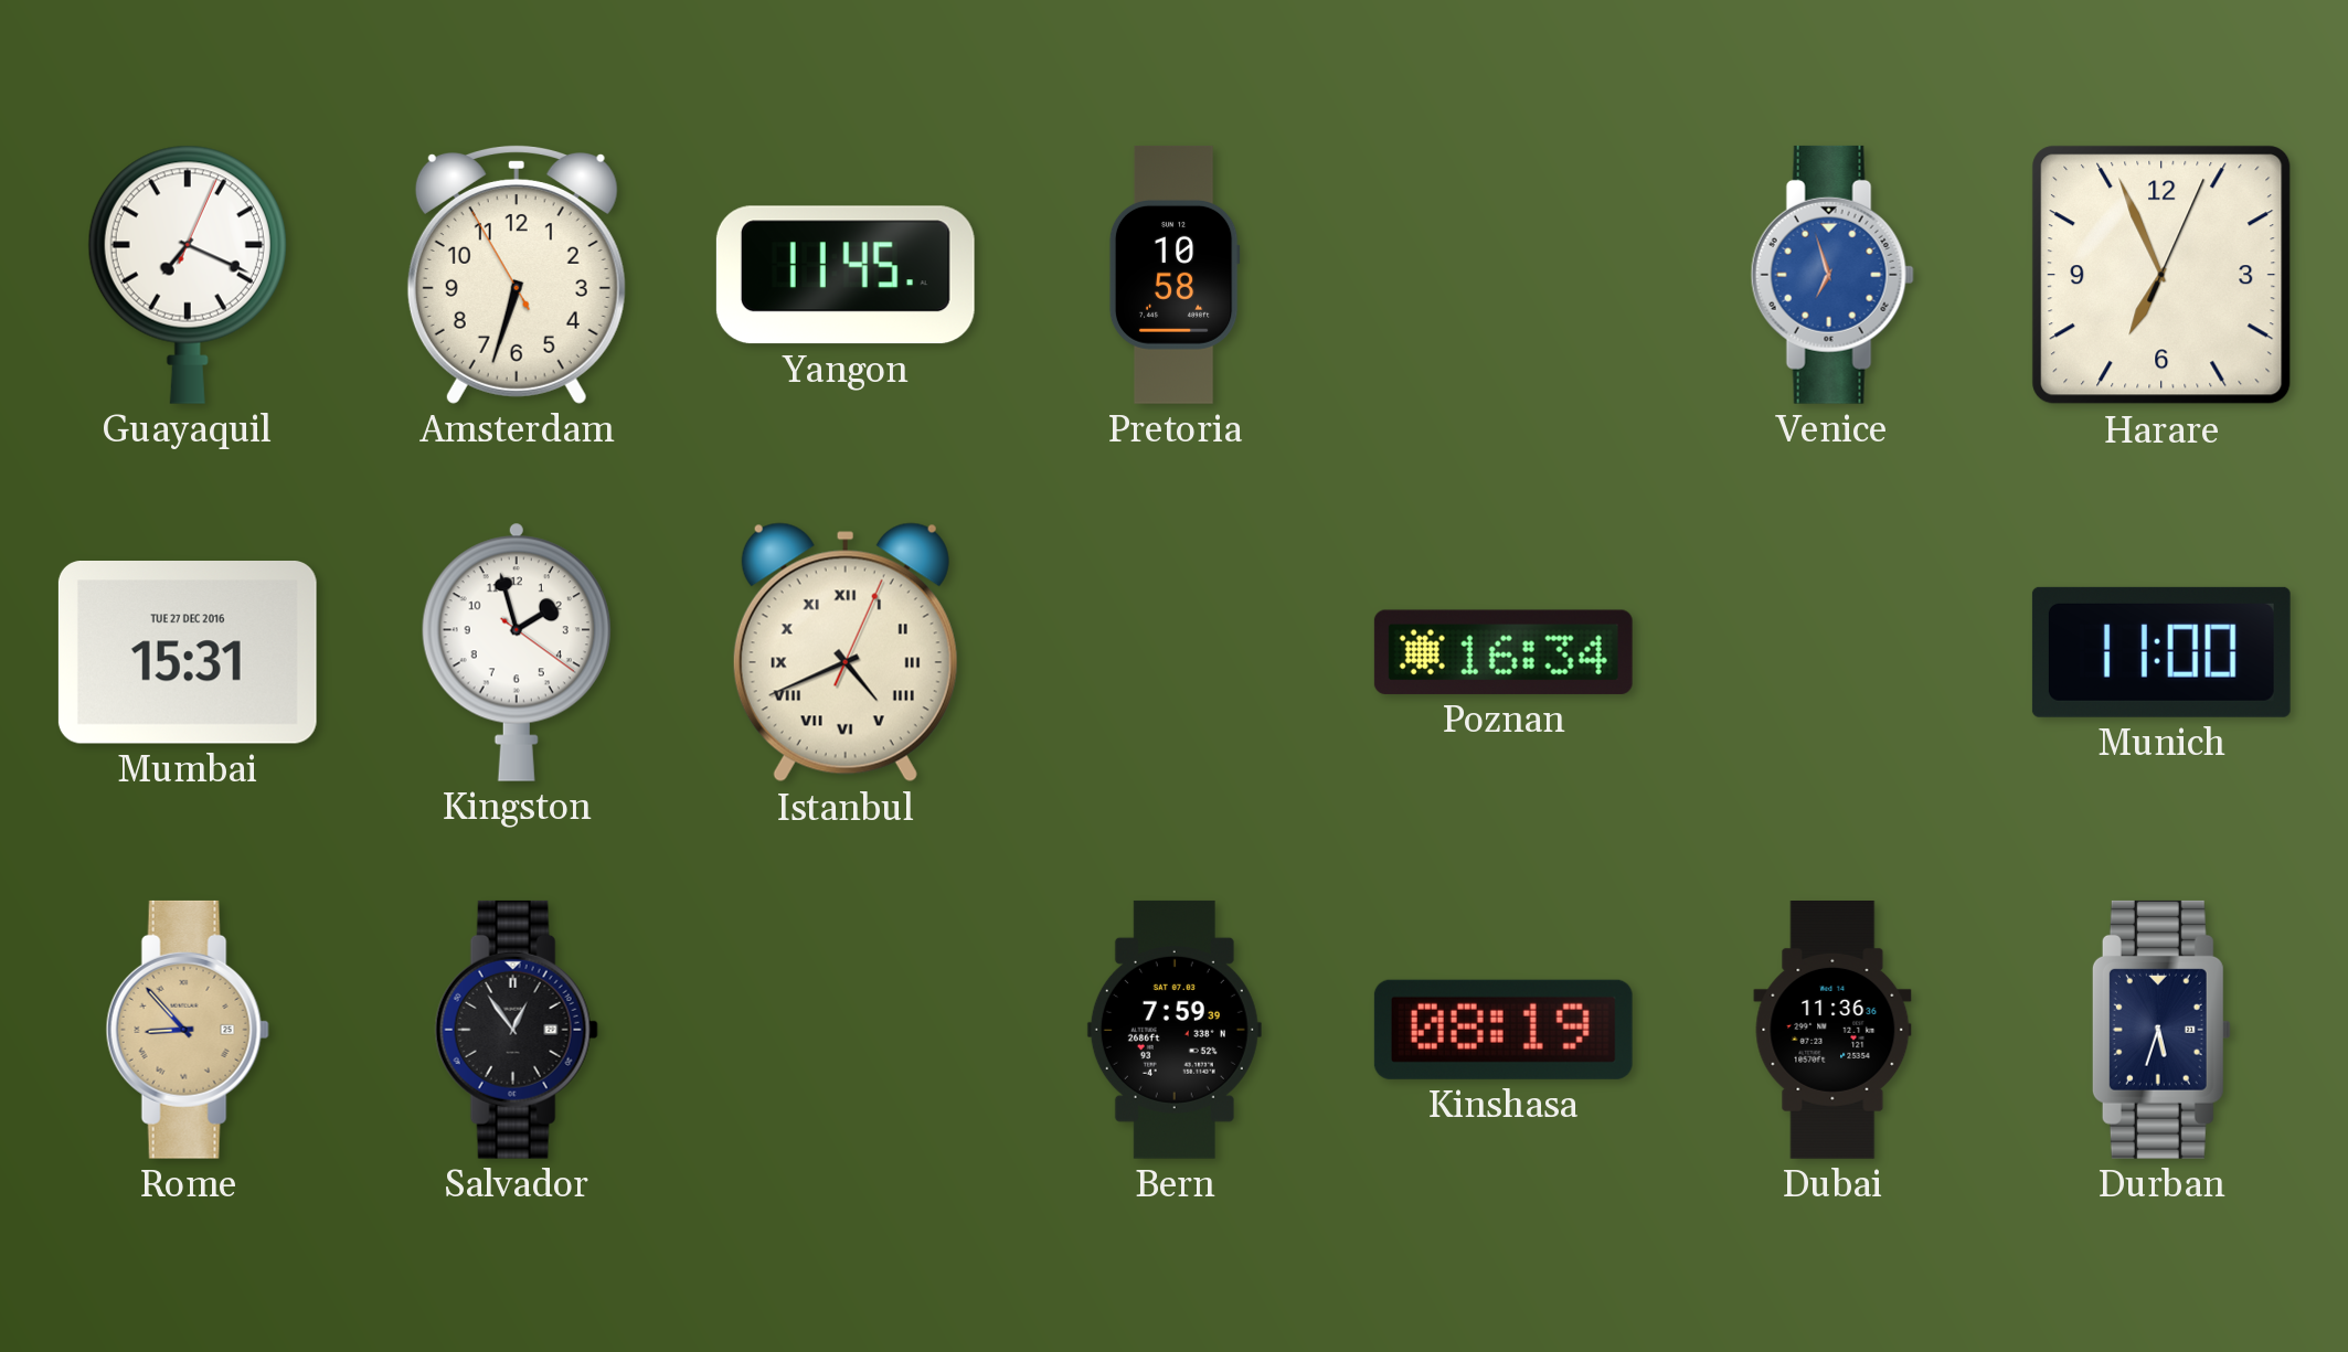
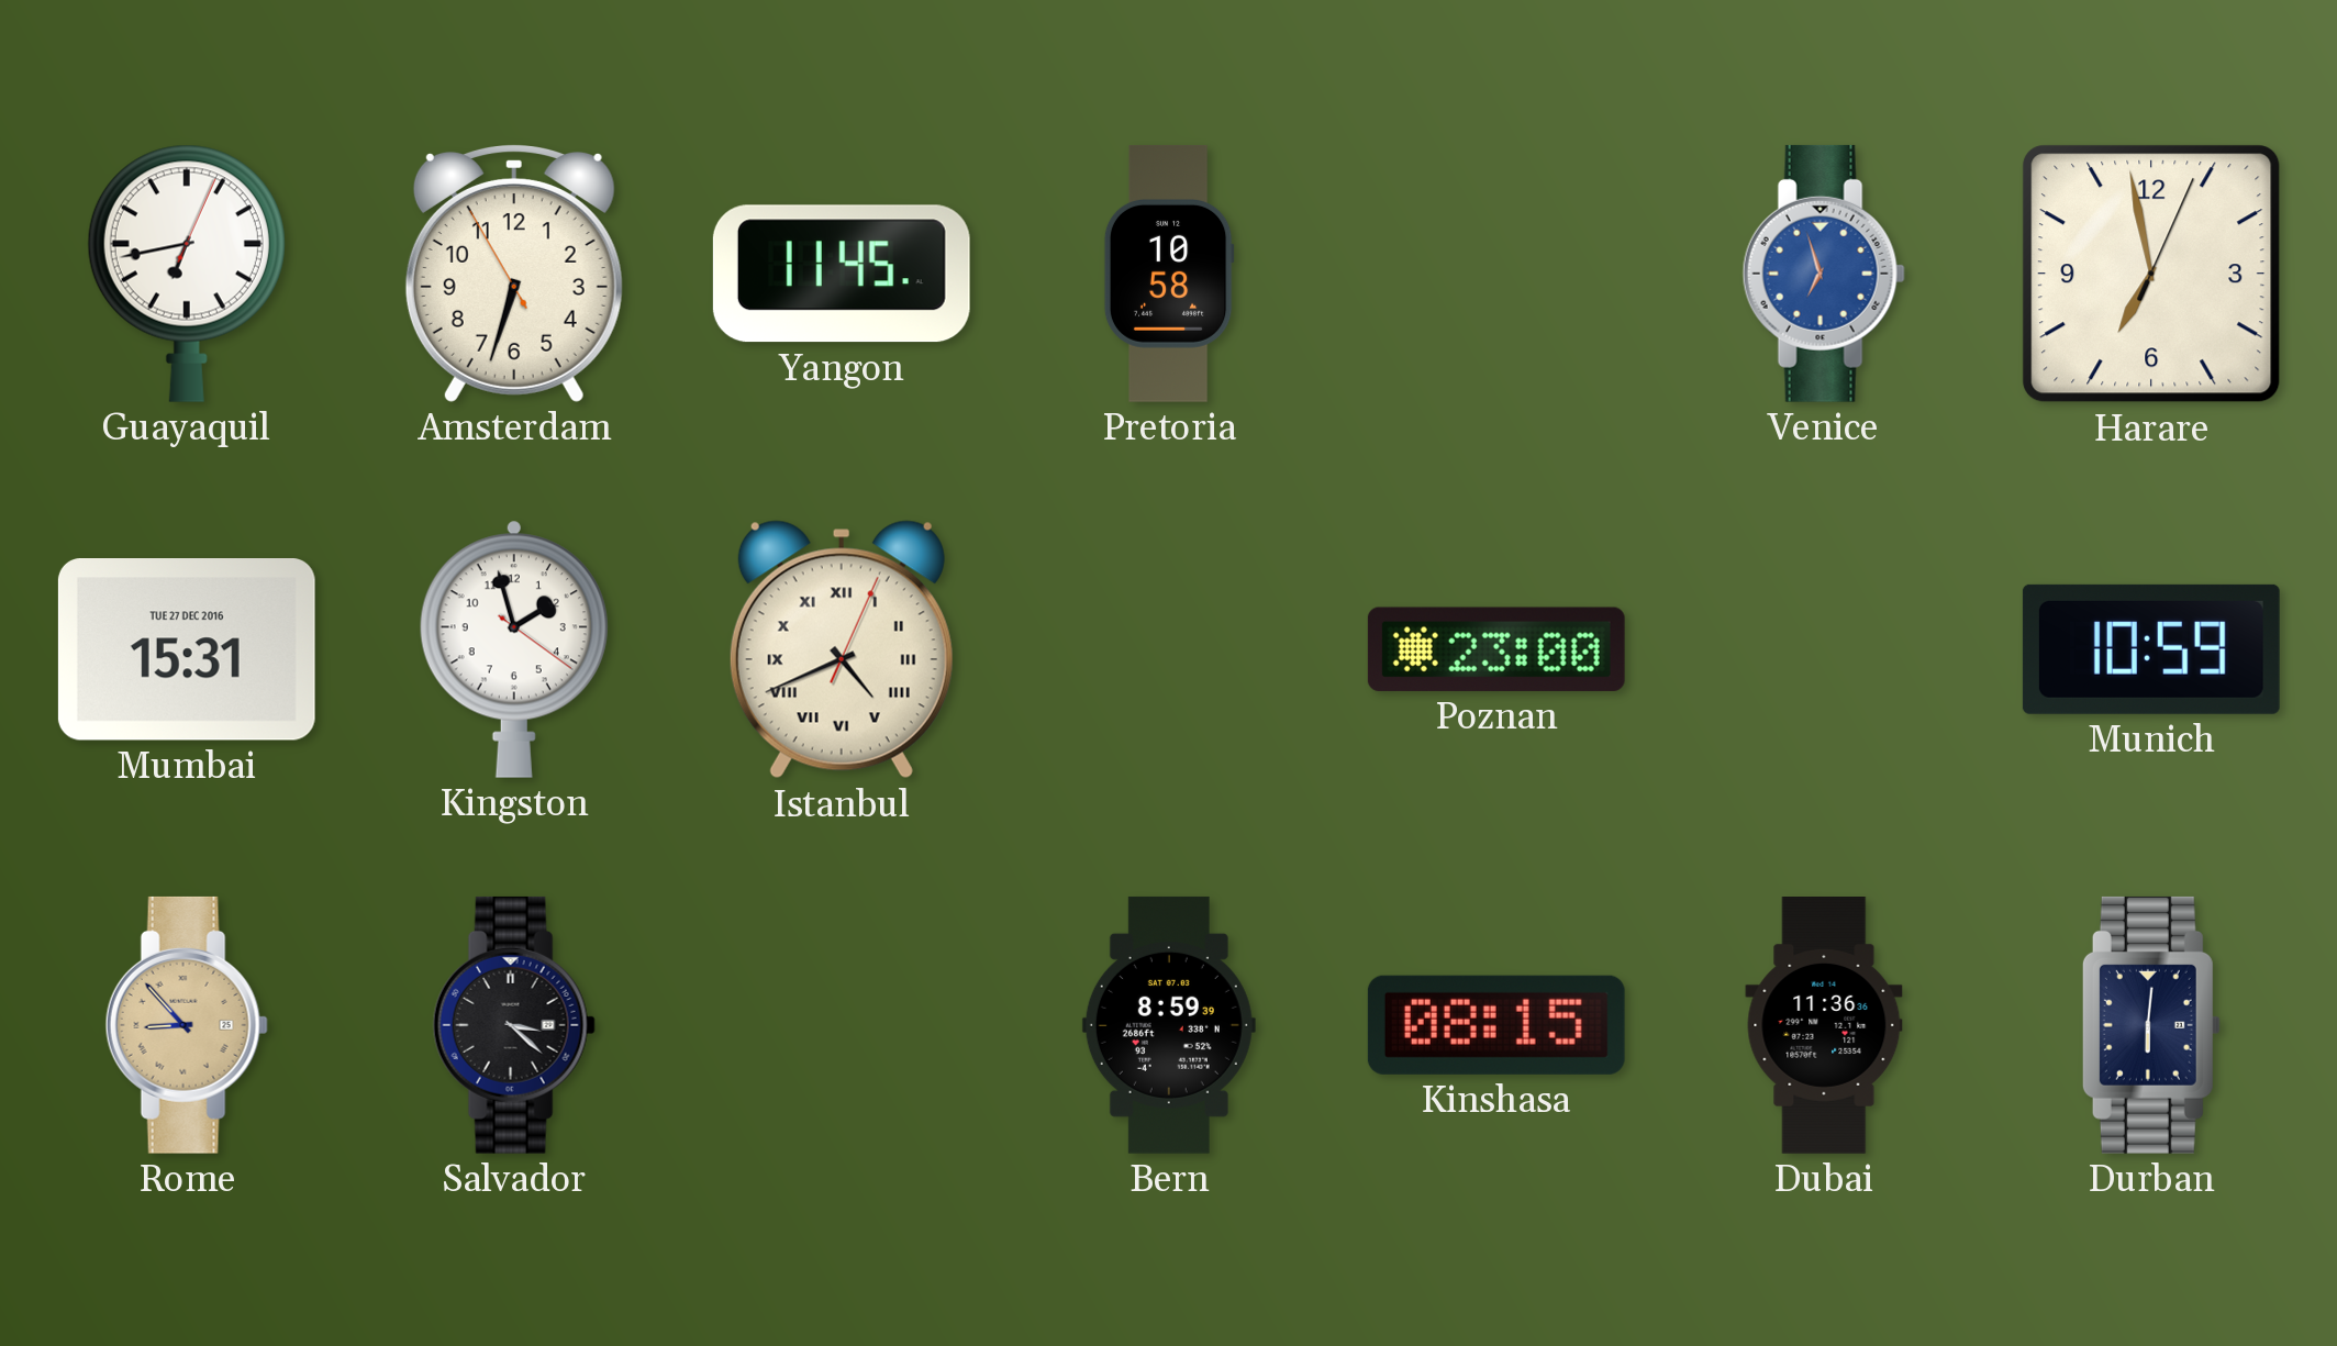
Guayaquil: 7:19 -> 6:43
Harare: 6:56 -> 6:58
Poznan: 16:34 -> 23:00
Munich: 11:00 -> 10:59
Salvador: 12:54 -> 3:22
Bern: 7:59 -> 8:59
Kinshasa: 08:19 -> 08:15
Durban: 5:33 -> 6:01
